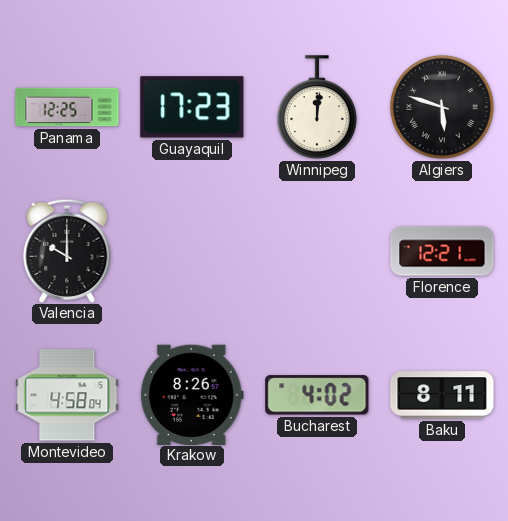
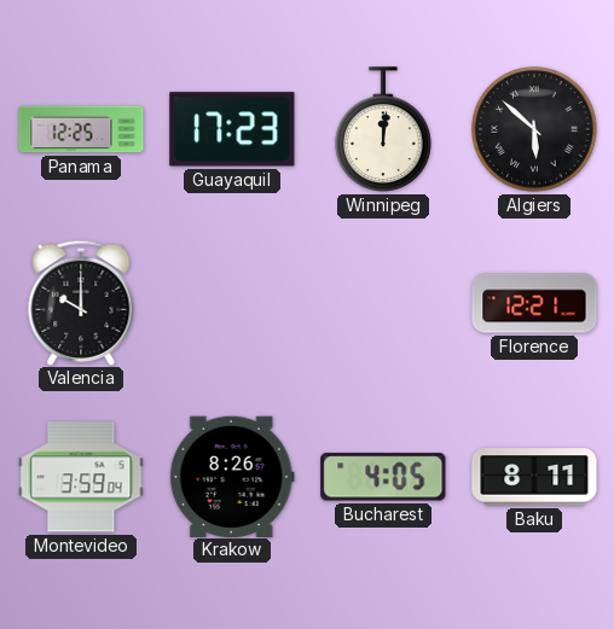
Algiers: 5:48 -> 5:52
Montevideo: 4:58 -> 3:59
Bucharest: 4:02 -> 4:05
